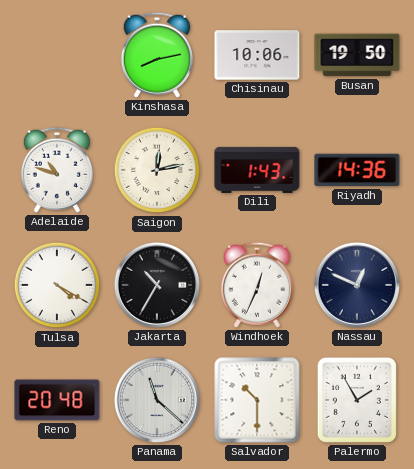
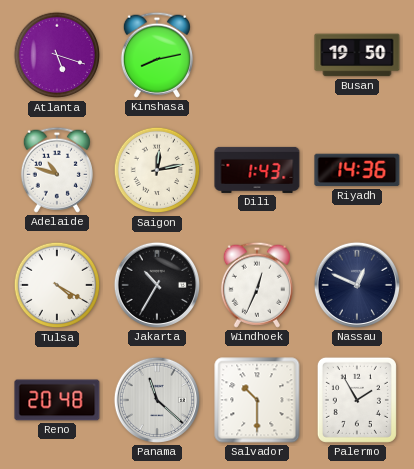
Atlanta: none -> 5:18
Chisinau: 10:06 -> none
